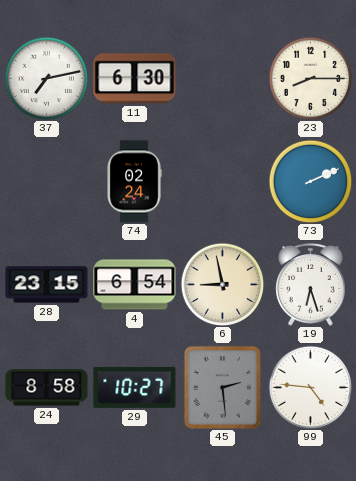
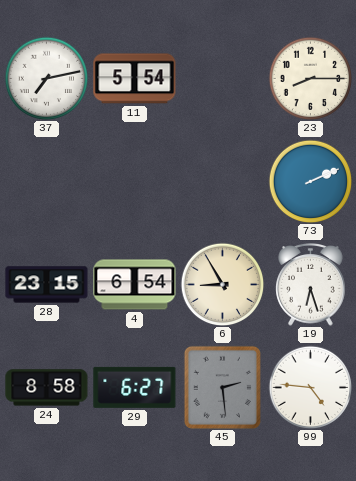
11: 6:30 -> 5:54
74: 02:24 -> none
6: 8:58 -> 8:55
29: 10:27 -> 6:27
